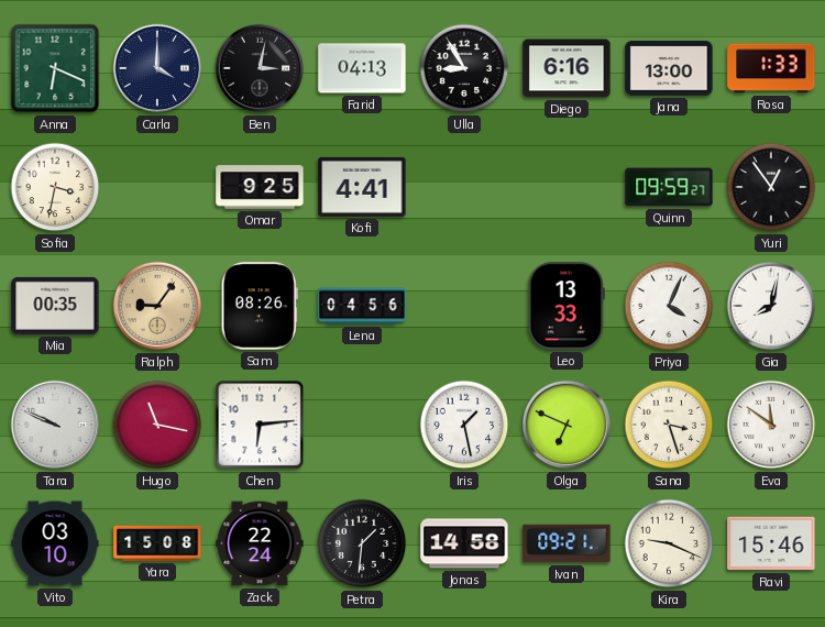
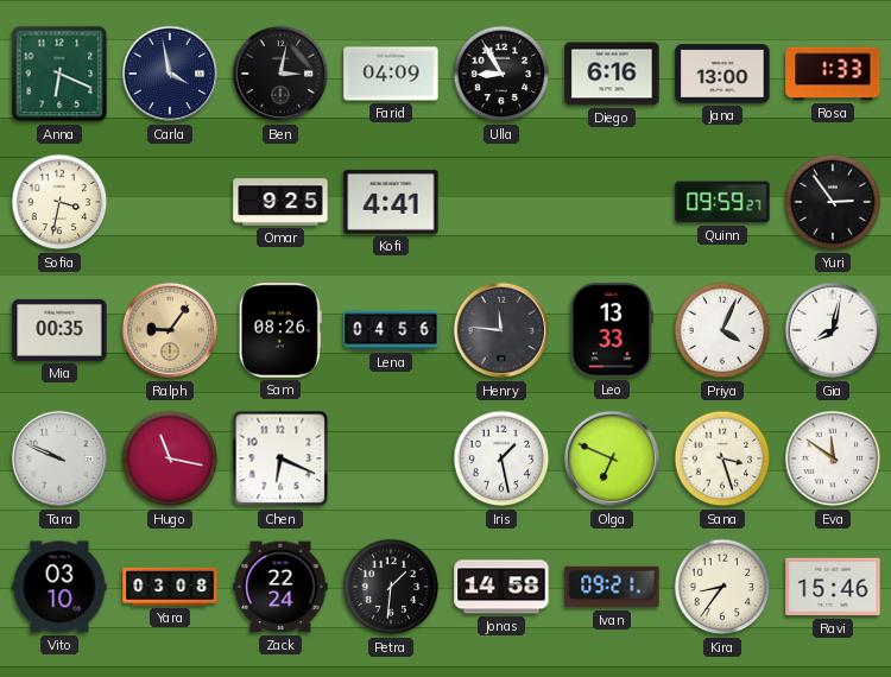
Carla: 4:00 -> 3:58
Farid: 04:13 -> 04:09
Yuri: 12:54 -> 2:54
Henry: none -> 11:46
Chen: 6:14 -> 6:19
Yara: 15:08 -> 03:08
Kira: 9:19 -> 8:36
